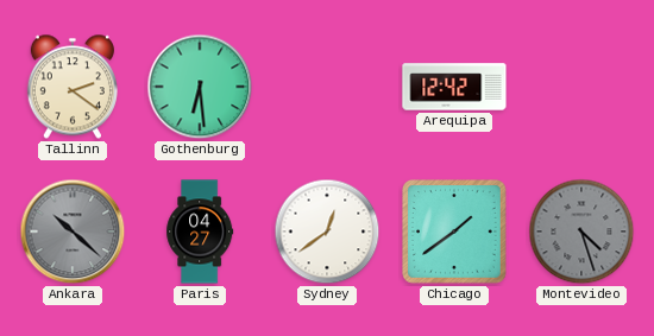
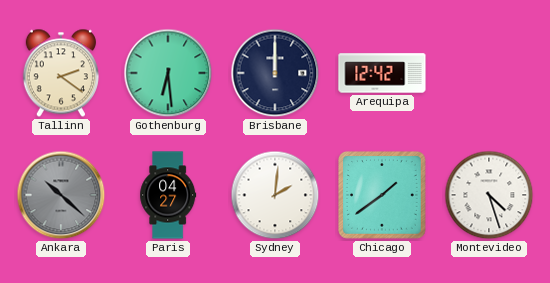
Brisbane: none -> 12:00
Sydney: 12:39 -> 2:01
Montevideo dial: grey -> white
